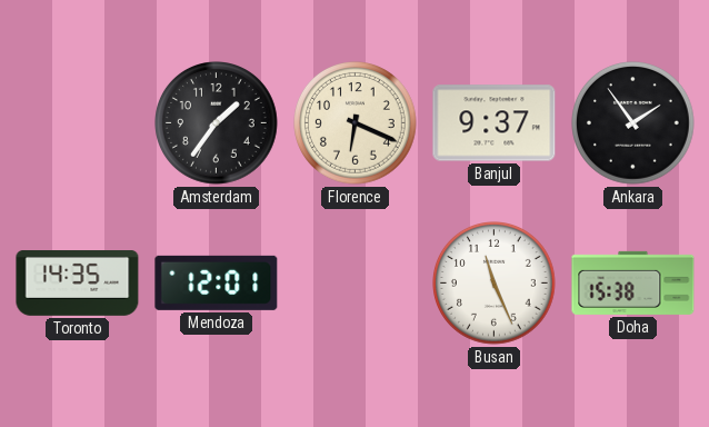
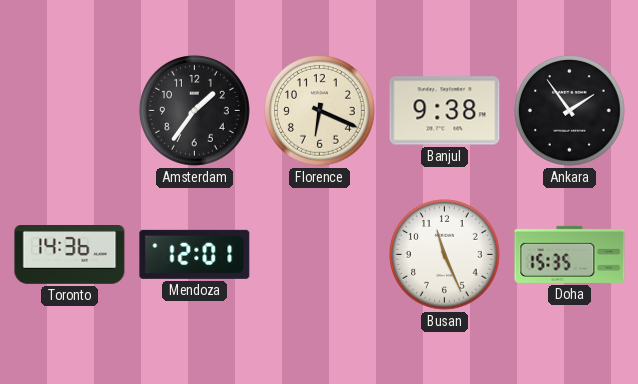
Banjul: 9:37 -> 9:38
Toronto: 14:35 -> 14:36
Doha: 15:38 -> 15:35
